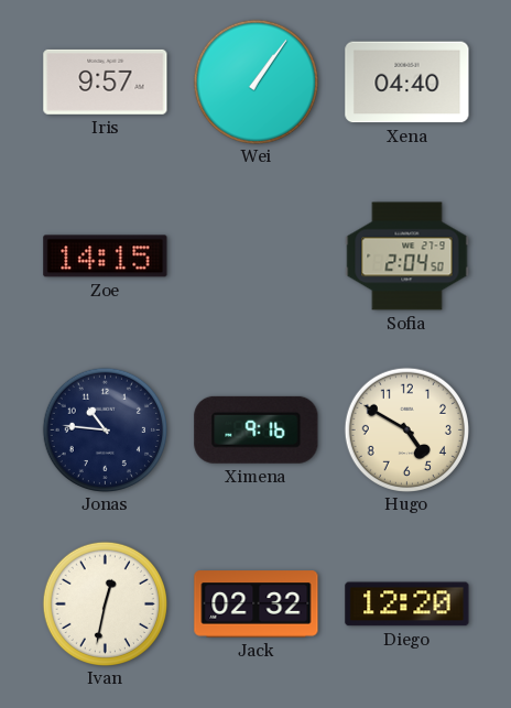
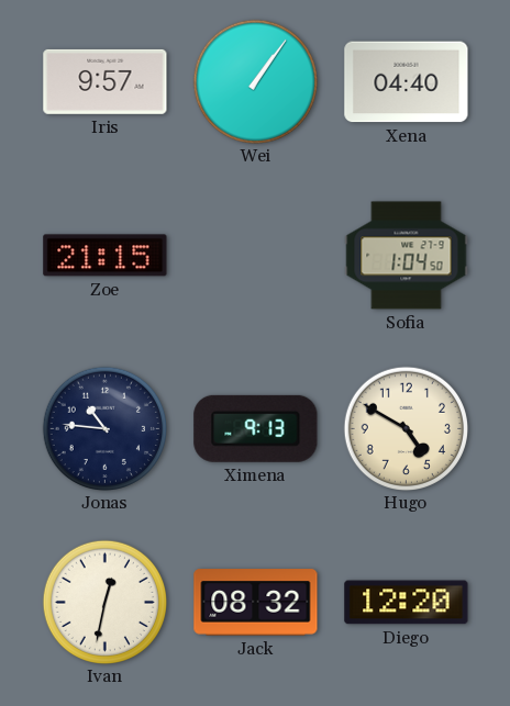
Zoe: 14:15 -> 21:15
Sofia: 2:04 -> 1:04
Ximena: 9:16 -> 9:13
Jack: 02:32 -> 08:32
